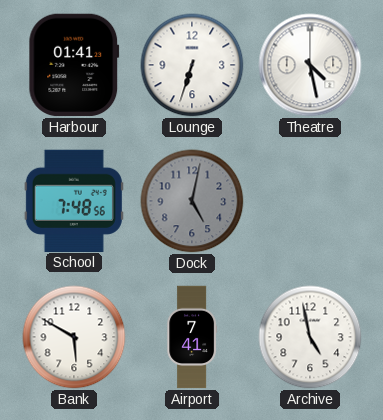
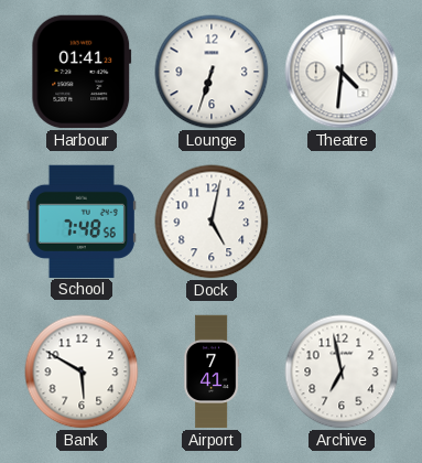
Theatre: 4:28 -> 4:31
Dock dial: grey -> white
Archive: 4:58 -> 6:58
